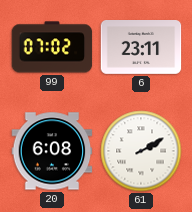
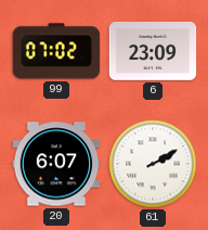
6: 23:11 -> 23:09
20: 6:08 -> 6:07
